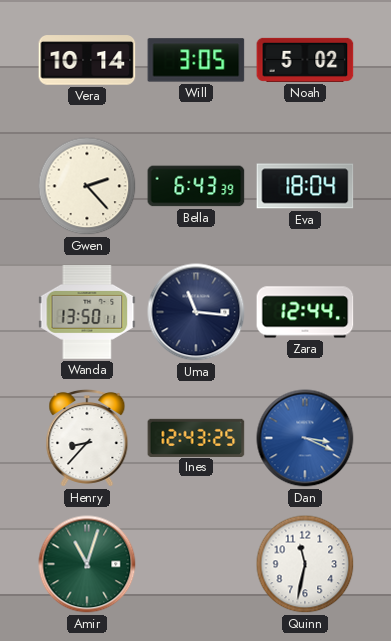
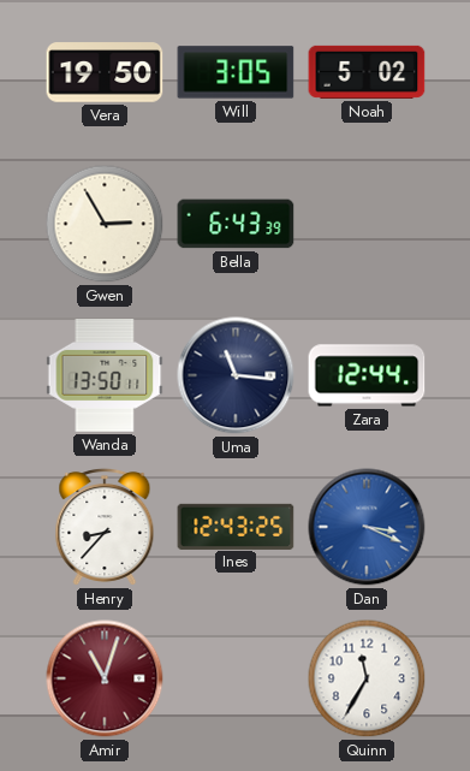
Vera: 10:14 -> 19:50
Gwen: 2:23 -> 2:55
Eva: 18:04 -> none
Amir dial: green -> burgundy
Quinn: 11:32 -> 11:35
